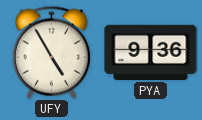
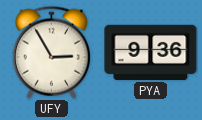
UFY: 4:55 -> 2:55
